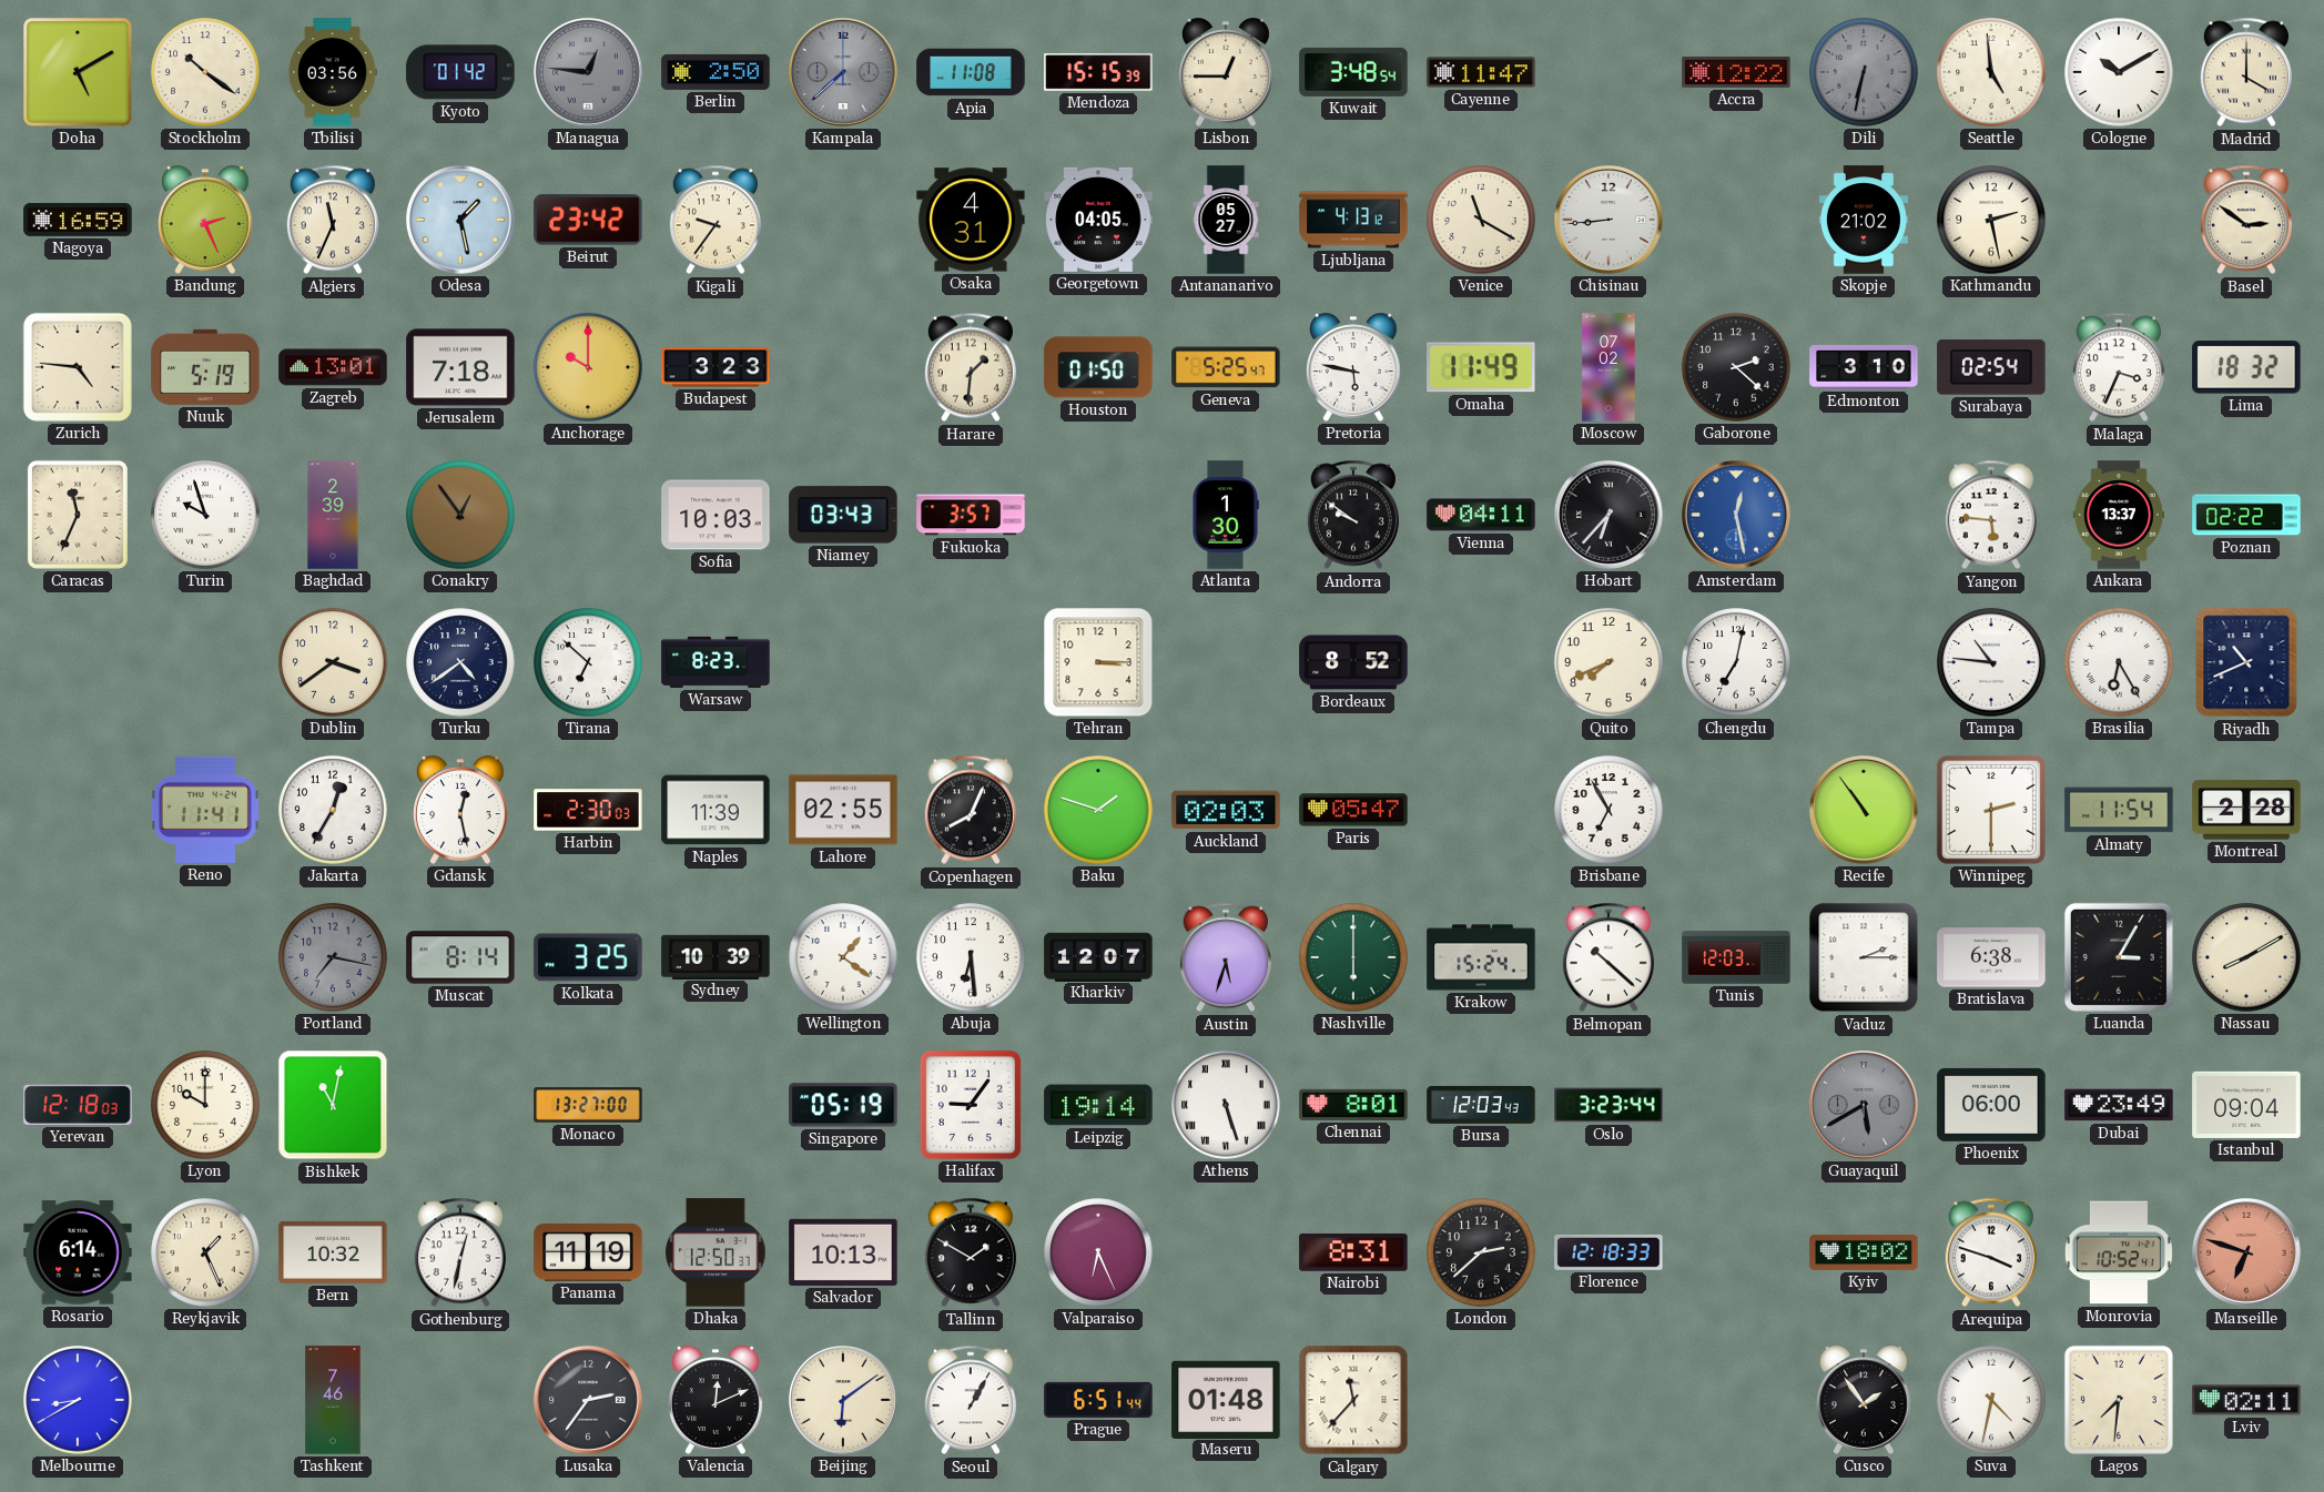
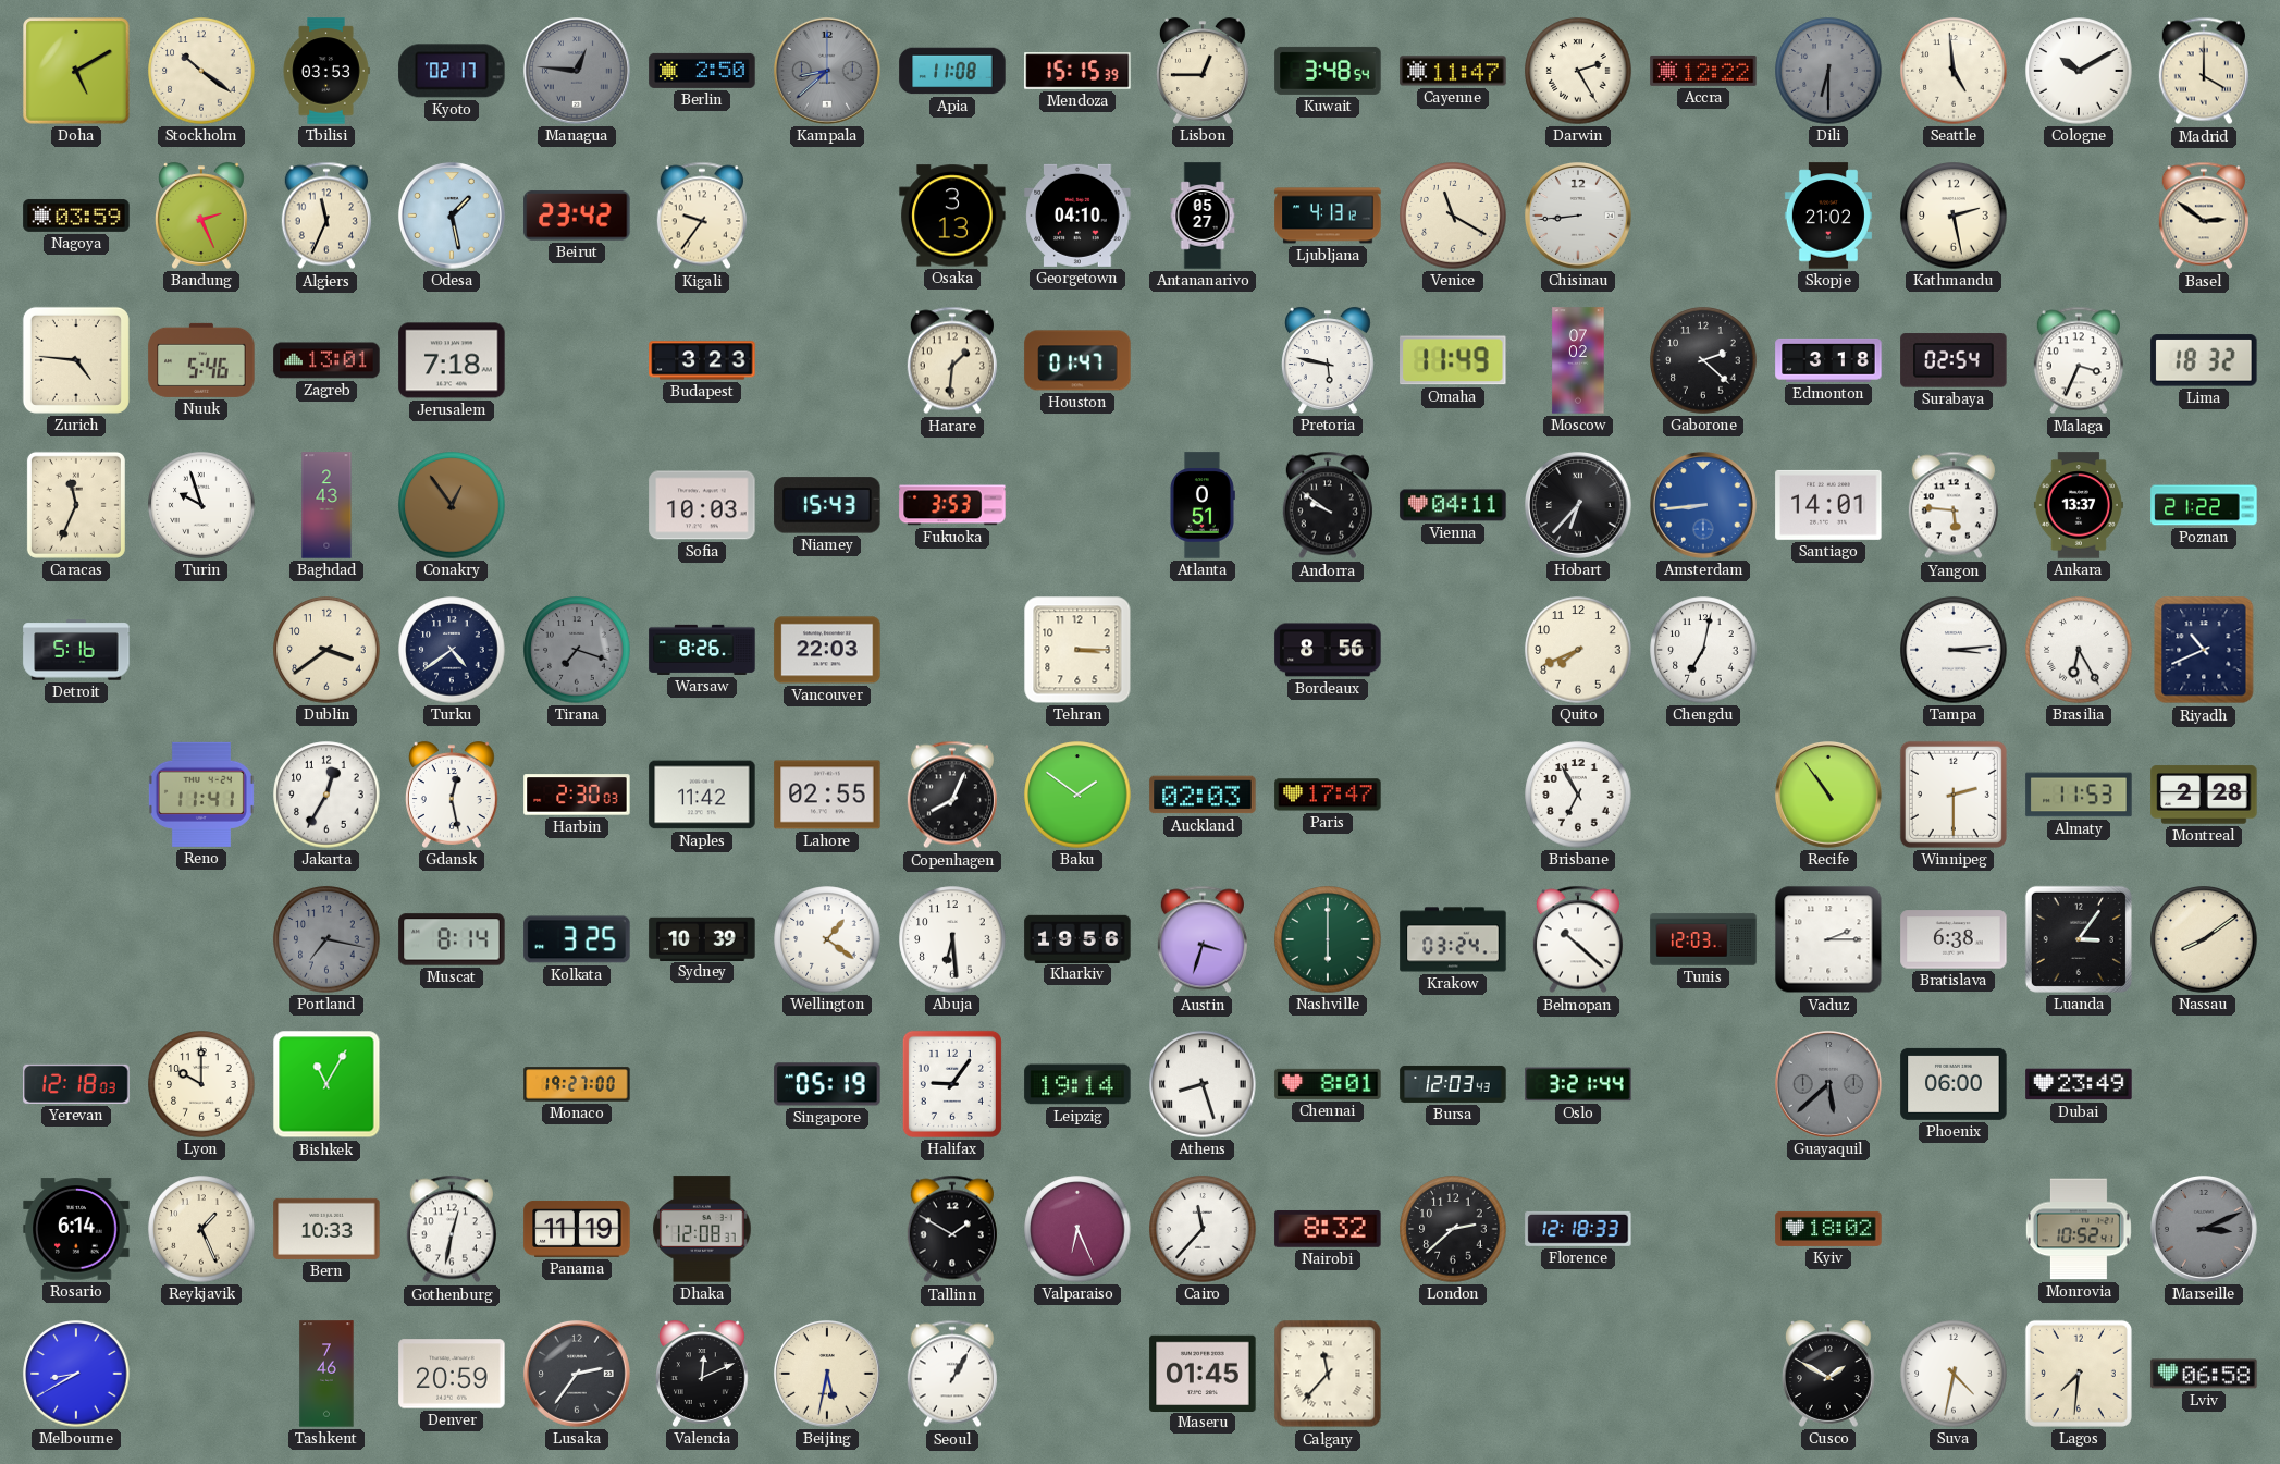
Tbilisi: 03:56 -> 03:53
Kyoto: 01:42 -> 02:17
Kampala: 7:38 -> 8:38
Darwin: none -> 2:25
Dili: 6:32 -> 6:30
Nagoya: 16:59 -> 03:59
Osaka: 4:31 -> 3:13
Georgetown: 04:05 -> 04:10
Nuuk: 5:19 -> 5:46
Anchorage: 10:00 -> none
Houston: 01:50 -> 01:47
Geneva: 5:25 -> none
Edmonton: 3:10 -> 3:18
Baghdad: 2:39 -> 2:43
Niamey: 03:43 -> 15:43
Fukuoka: 3:57 -> 3:53
Atlanta: 1:30 -> 0:51
Amsterdam: 12:28 -> 8:44
Santiago: none -> 14:01
Poznan: 02:22 -> 21:22
Detroit: none -> 5:16
Tirana: 6:52 -> 7:18
Tirana dial: white -> grey
Warsaw: 8:23 -> 8:26
Vancouver: none -> 22:03
Bordeaux: 8:52 -> 8:56
Tampa: 10:46 -> 3:14
Naples: 11:39 -> 11:42
Baku: 1:48 -> 1:51
Paris: 05:47 -> 17:47
Almaty: 11:54 -> 11:53
Kharkiv: 12:07 -> 19:56
Austin: 5:33 -> 3:33
Krakow: 15:24 -> 03:24
Luanda: 3:05 -> 3:06
Nassau: 8:10 -> 8:09
Bishkek: 11:02 -> 11:05
Monaco: 13:27 -> 19:27
Athens: 5:27 -> 8:27
Oslo: 3:23 -> 3:21
Guayaquil: 5:40 -> 5:38
Istanbul: 09:04 -> none
Bern: 10:32 -> 10:33
Dhaka: 12:50 -> 12:08
Salvador: 10:13 -> none
Cairo: none -> 11:37
Nairobi: 8:31 -> 8:32
Arequipa: 3:48 -> none
Marseille: 6:48 -> 3:11
Marseille dial: salmon -> grey
Denver: none -> 20:59
Beijing: 6:09 -> 5:32
Prague: 6:51 -> none
Maseru: 01:48 -> 01:45
Cusco: 1:54 -> 1:50
Lviv: 02:11 -> 06:58
